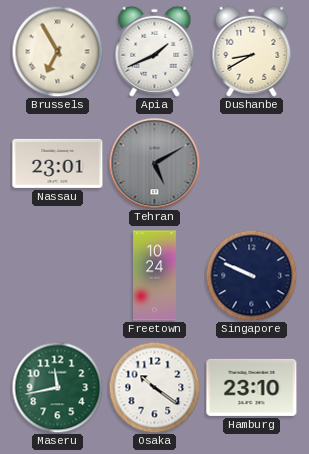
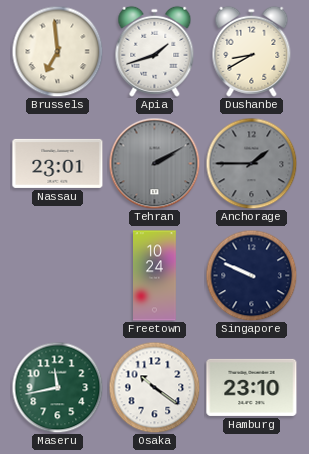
Brussels: 6:55 -> 6:59
Apia: 1:41 -> 1:42
Tehran: 5:10 -> 2:10
Anchorage: none -> 1:45
